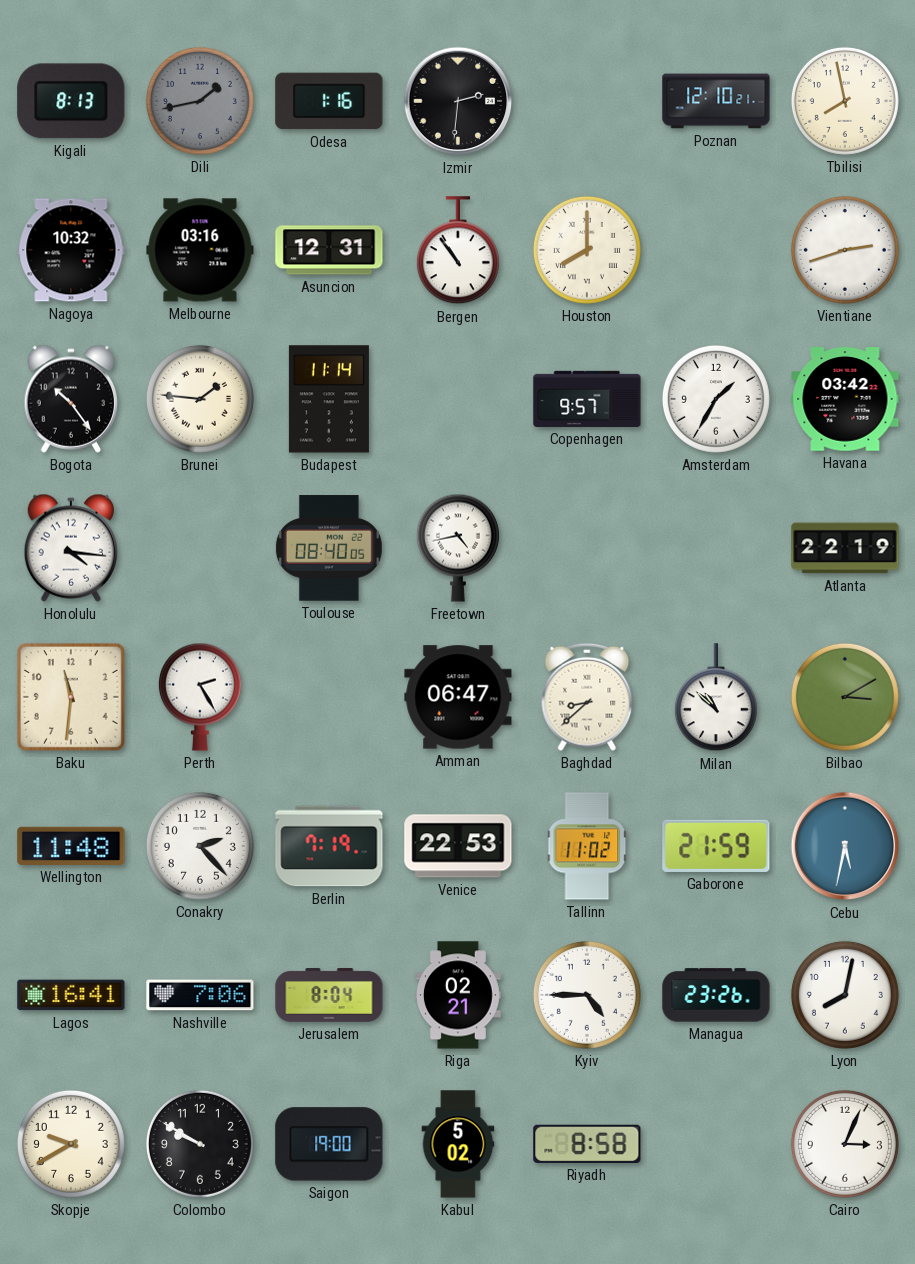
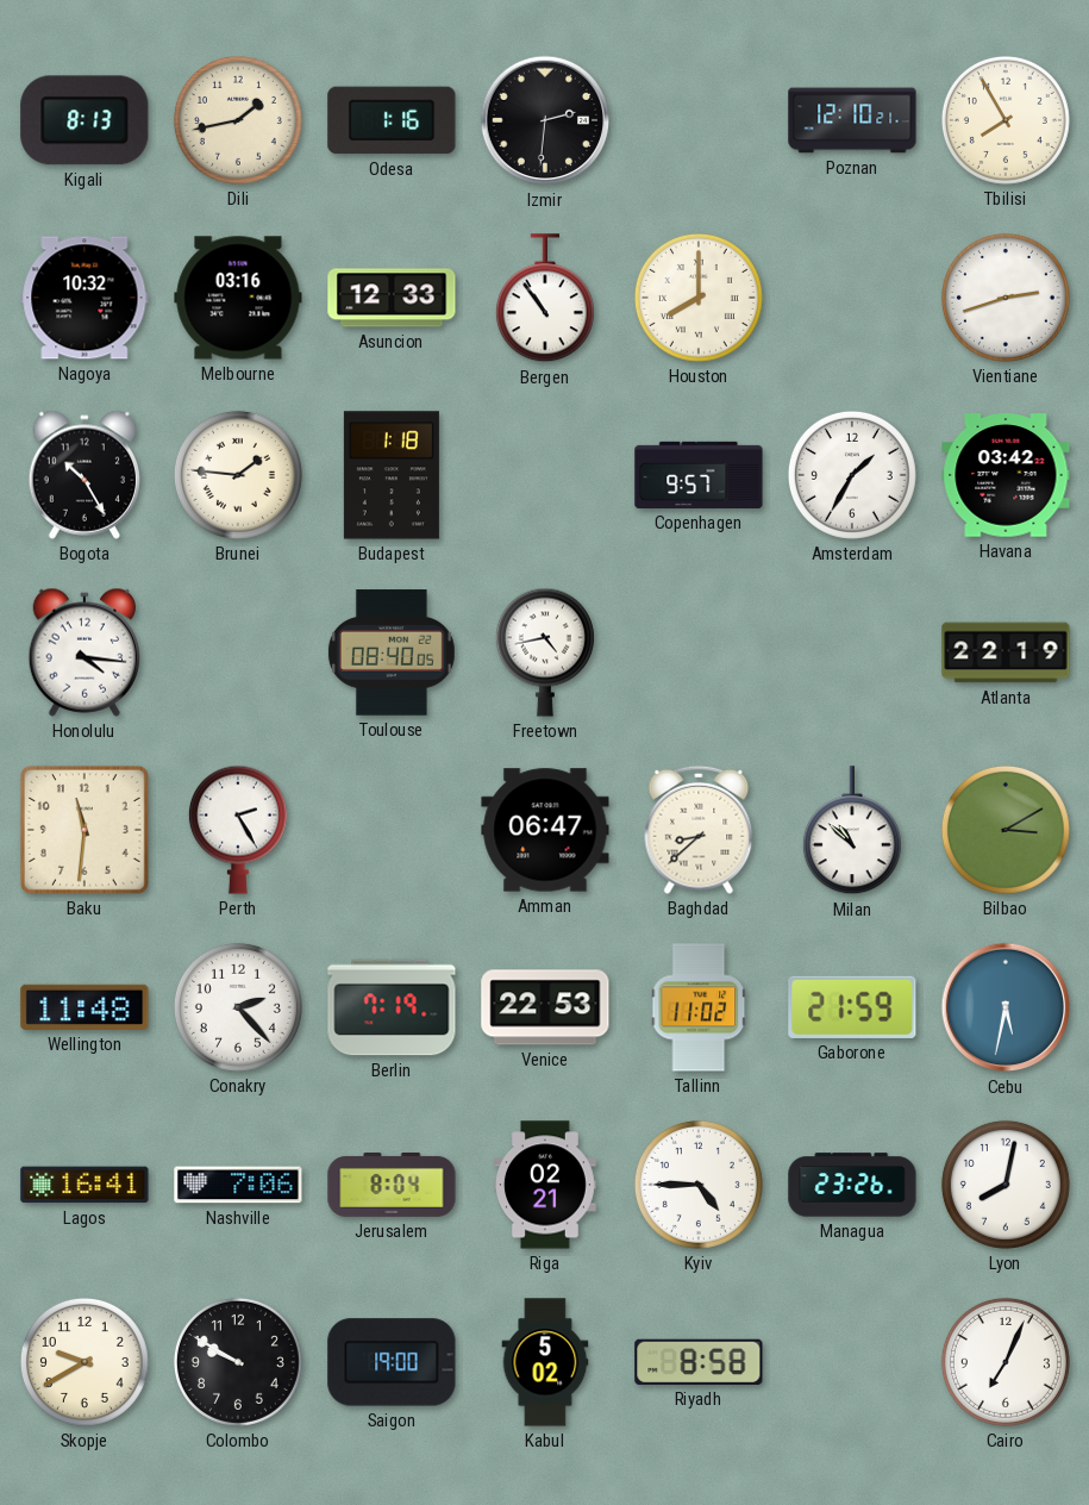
Dili dial: grey -> cream
Tbilisi: 7:58 -> 7:55
Asuncion: 12:31 -> 12:33
Bogota: 10:24 -> 10:25
Budapest: 11:14 -> 1:18
Cairo: 3:04 -> 7:04
